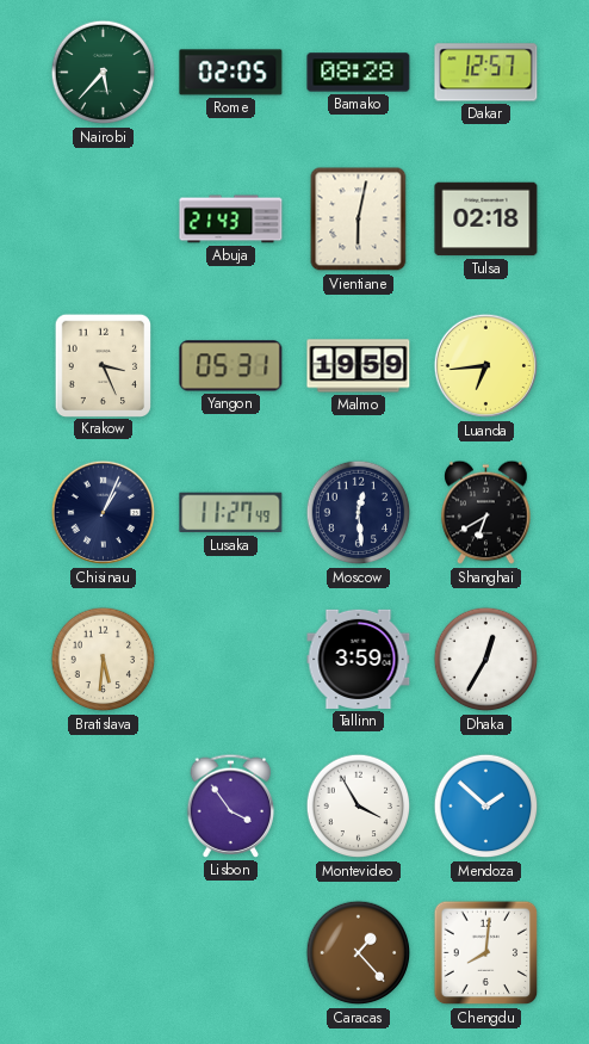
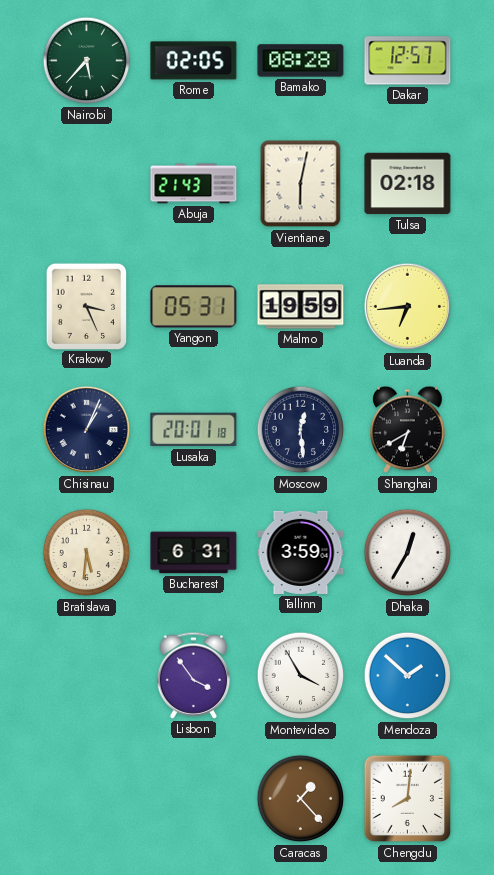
Lusaka: 11:27 -> 20:01
Bucharest: none -> 6:31
